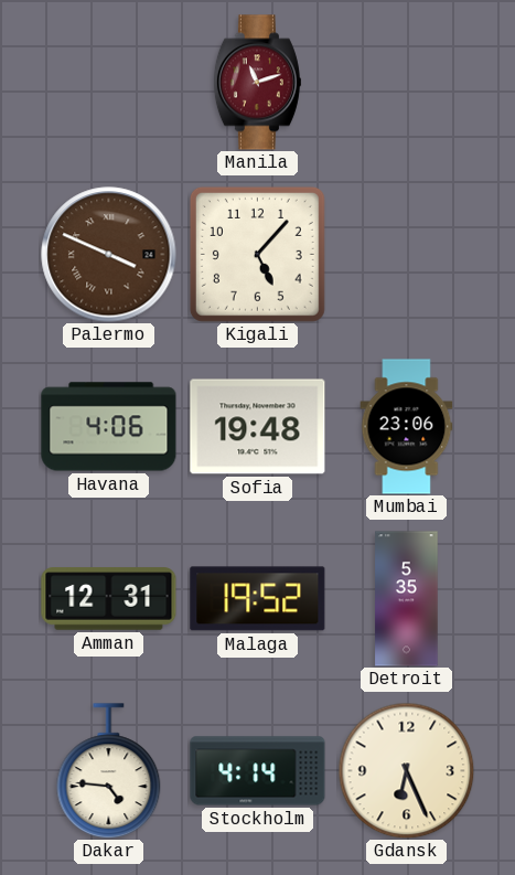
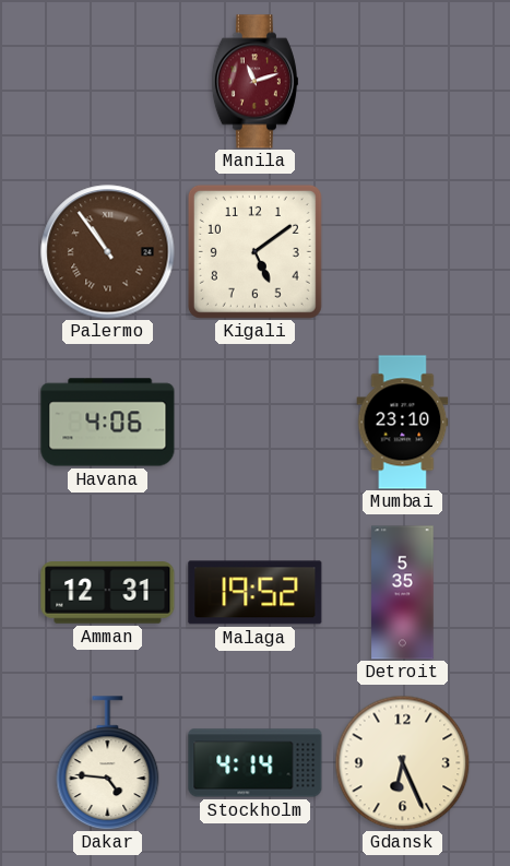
Palermo: 3:49 -> 10:54
Kigali: 5:07 -> 5:09
Sofia: 19:48 -> none
Mumbai: 23:06 -> 23:10
